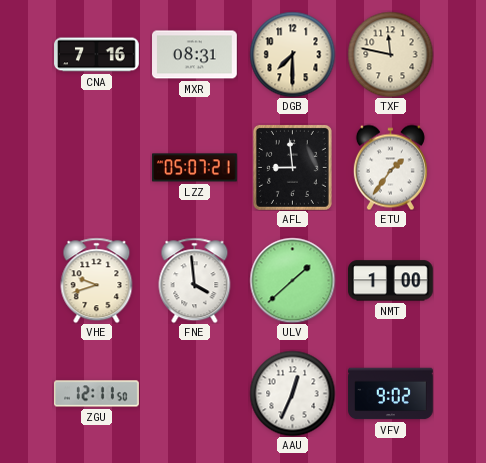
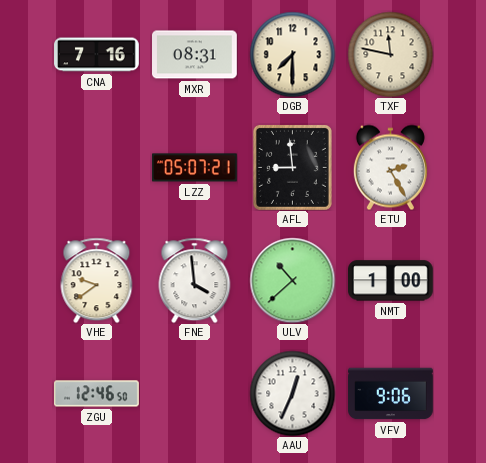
ETU: 1:36 -> 2:25
VHE: 9:42 -> 9:39
ULV: 1:38 -> 10:38
ZGU: 12:11 -> 12:46
VFV: 9:02 -> 9:06
